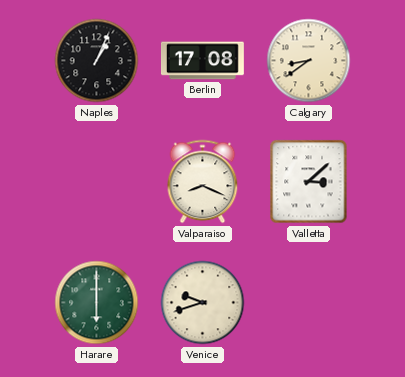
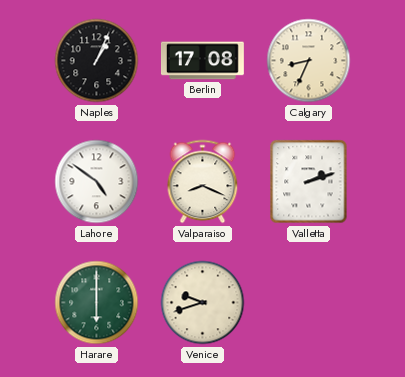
Calgary: 8:39 -> 8:34
Lahore: none -> 4:51
Valletta: 3:08 -> 2:12
